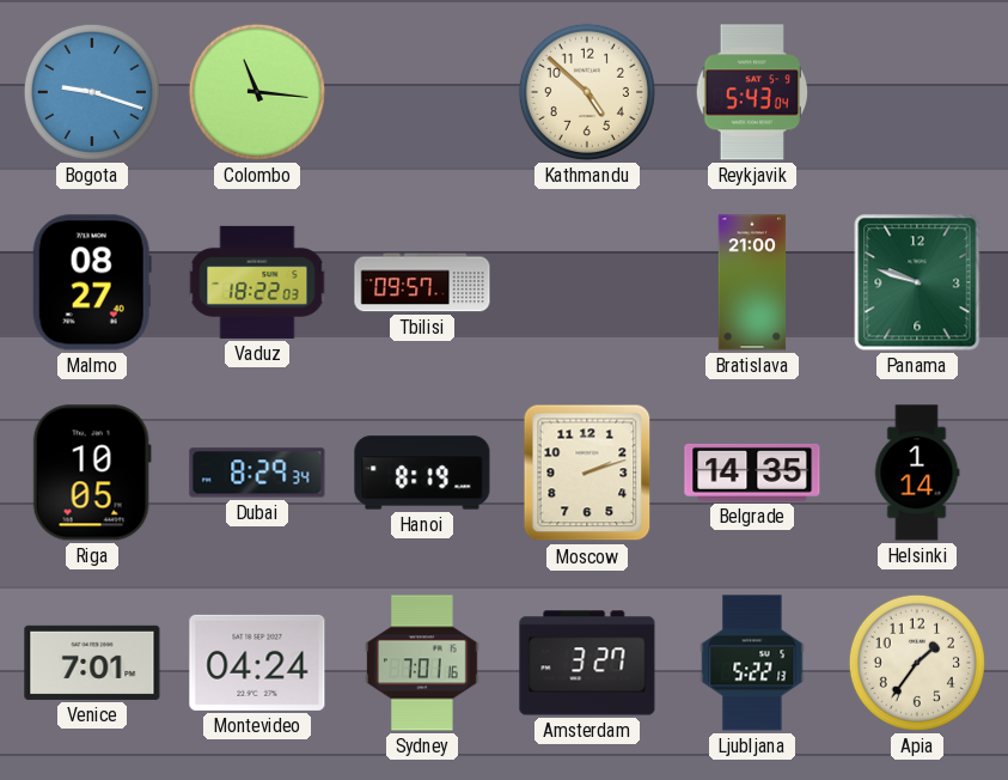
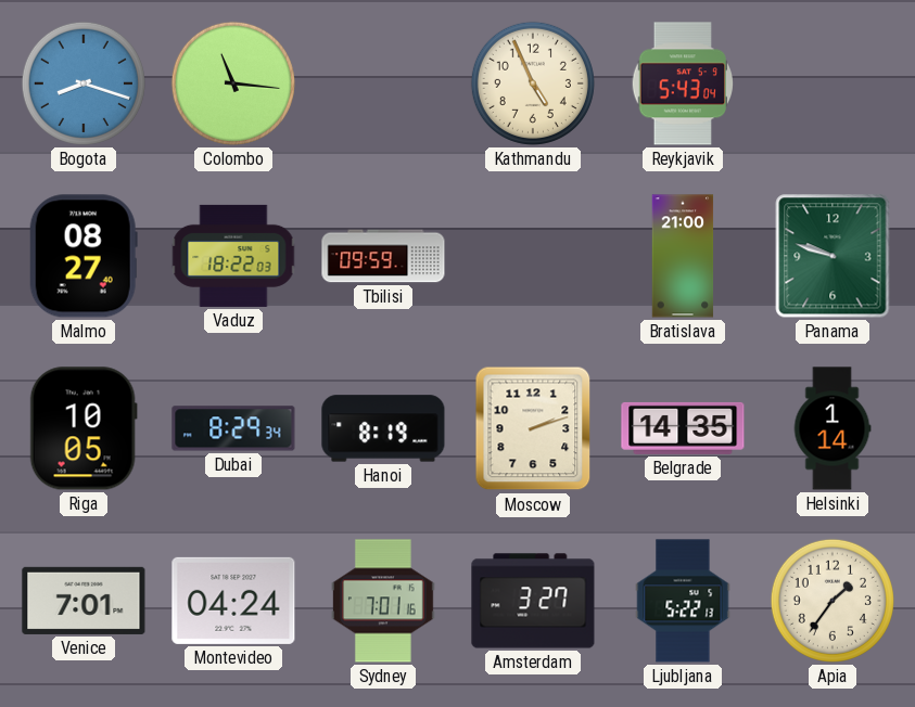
Bogota: 9:18 -> 8:18
Kathmandu: 4:52 -> 4:56
Tbilisi: 09:57 -> 09:59
